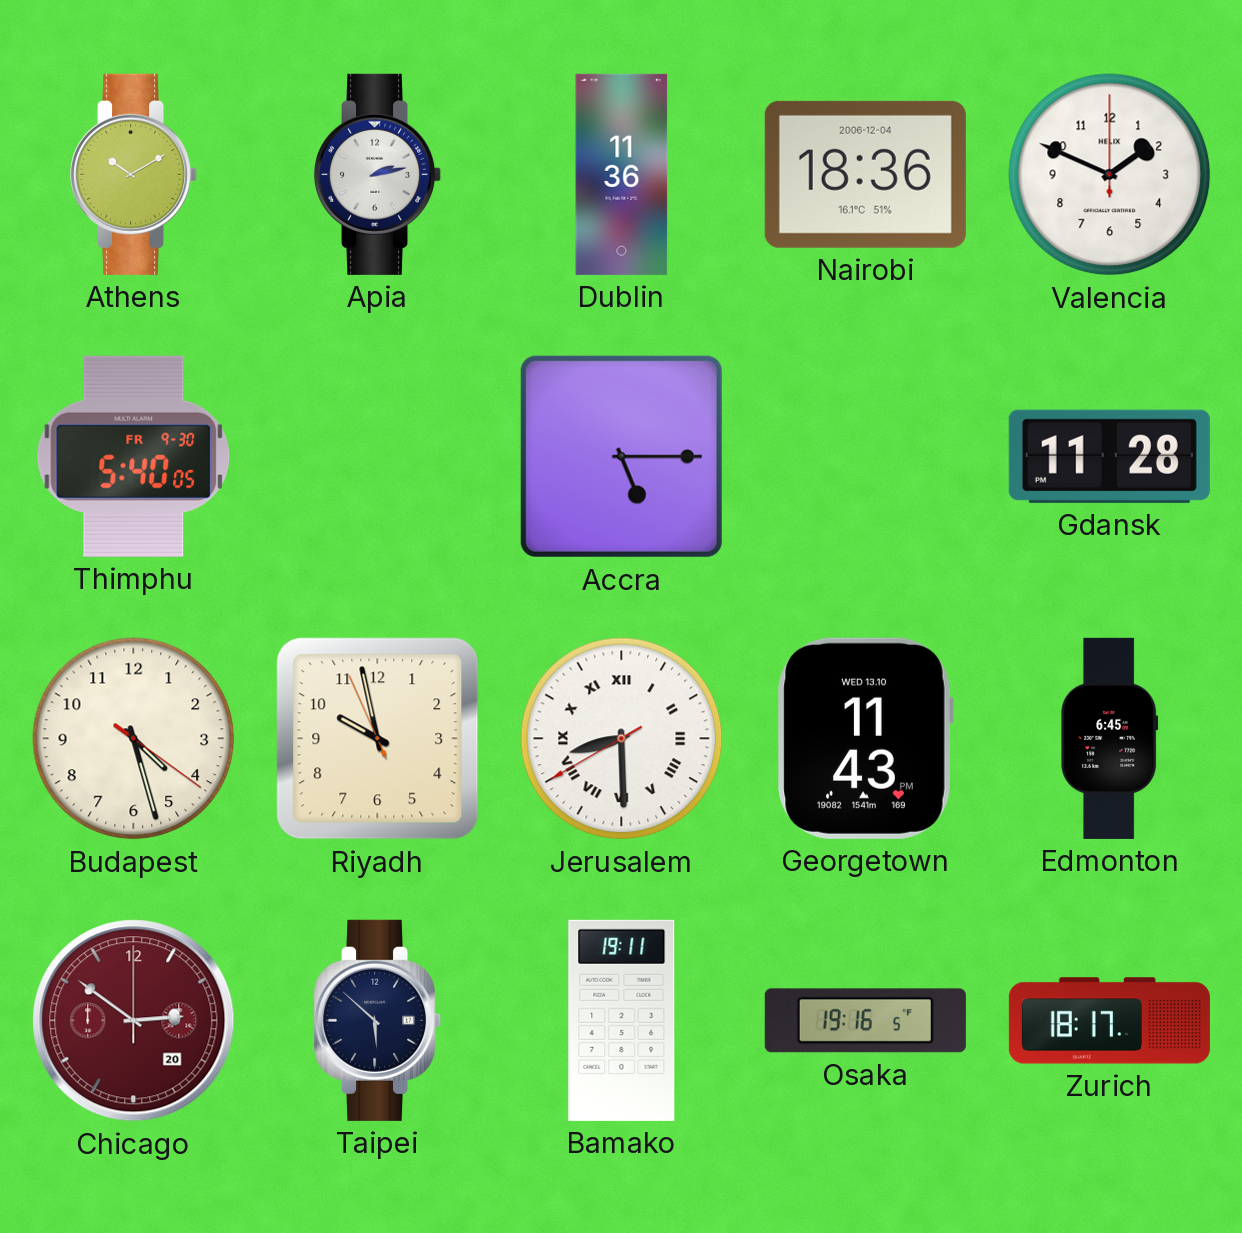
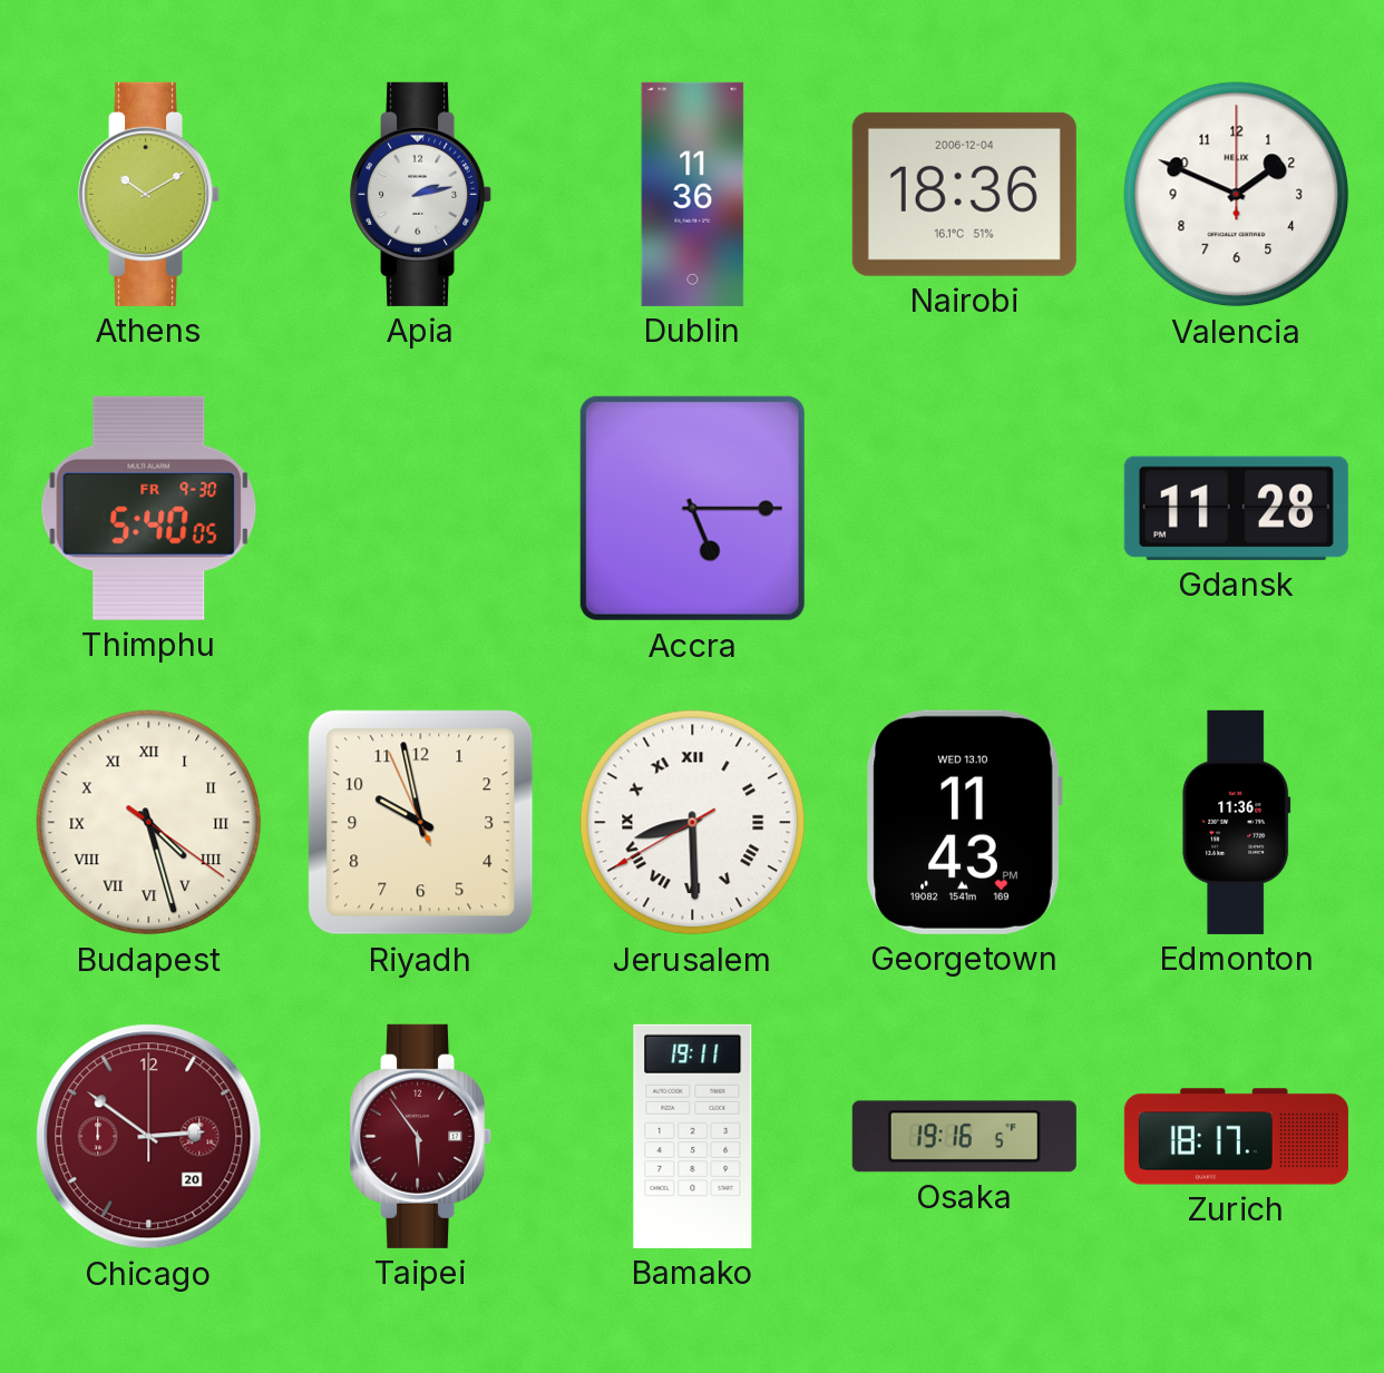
Budapest numerals: Arabic -> Roman
Edmonton: 6:45 -> 11:36
Taipei: 5:52 -> 5:54
Taipei dial: navy -> burgundy
